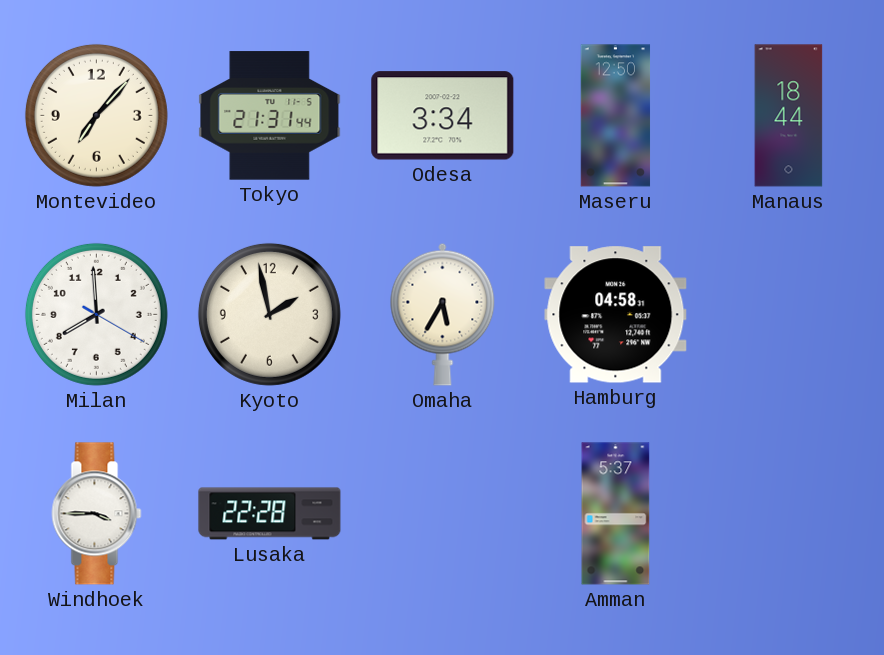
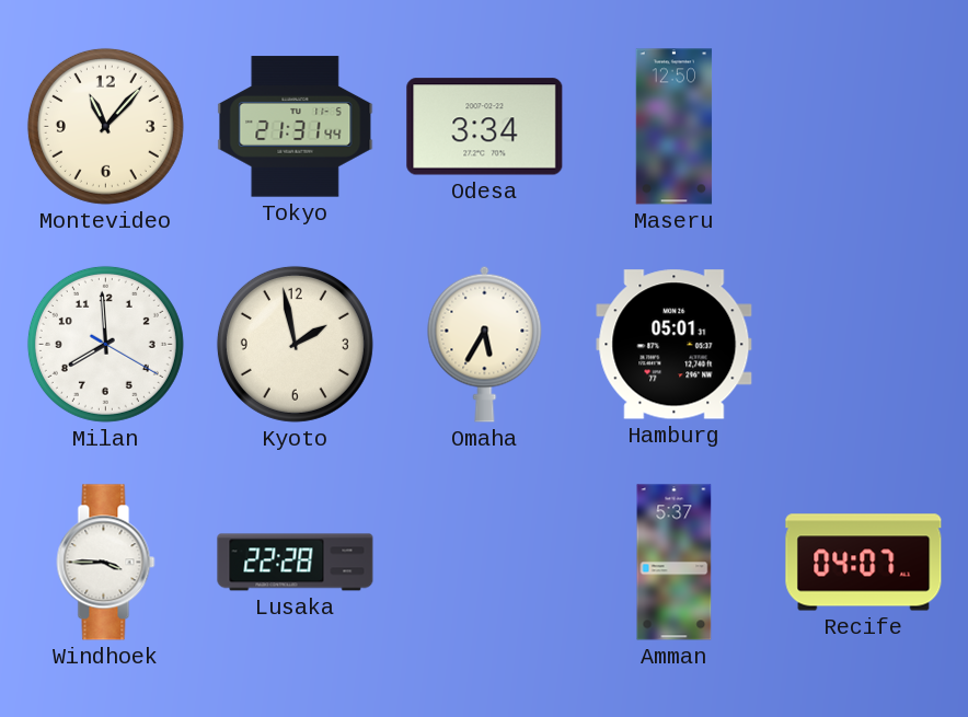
Montevideo: 7:07 -> 11:07
Manaus: 18:44 -> none
Hamburg: 04:58 -> 05:01
Recife: none -> 04:07
